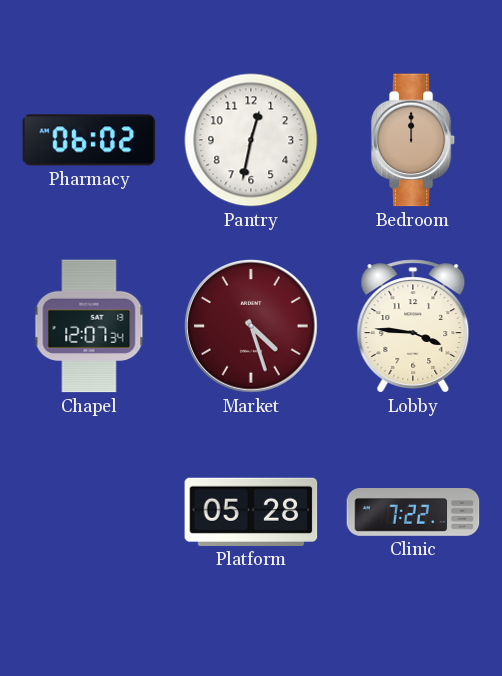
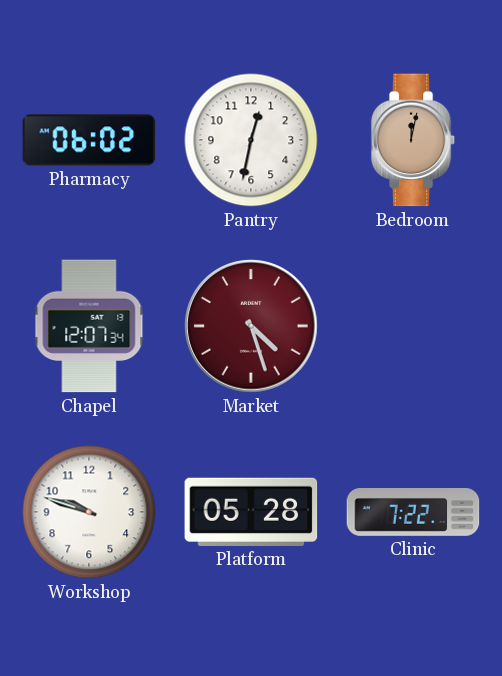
Bedroom: 12:00 -> 12:02
Lobby: 3:46 -> none
Workshop: none -> 9:48
